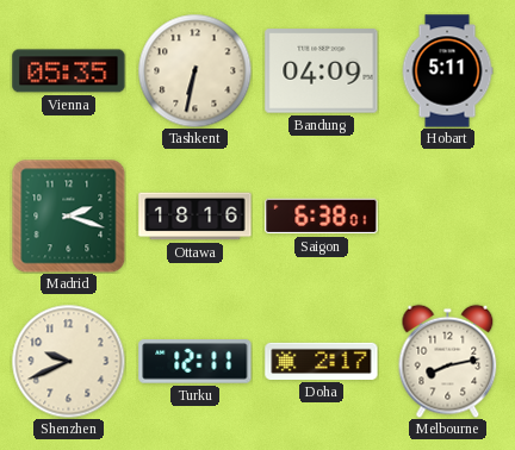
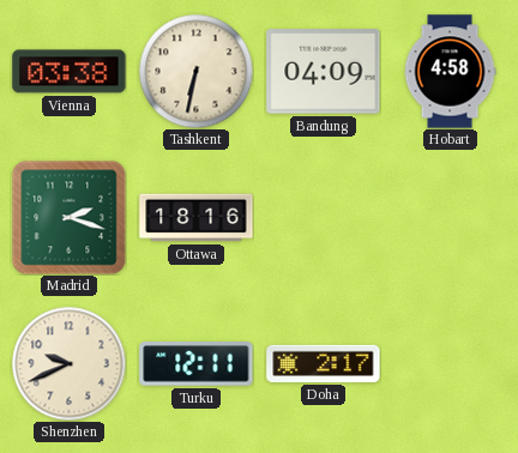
Vienna: 05:35 -> 03:38
Hobart: 5:11 -> 4:58
Saigon: 6:38 -> none
Melbourne: 8:13 -> none
